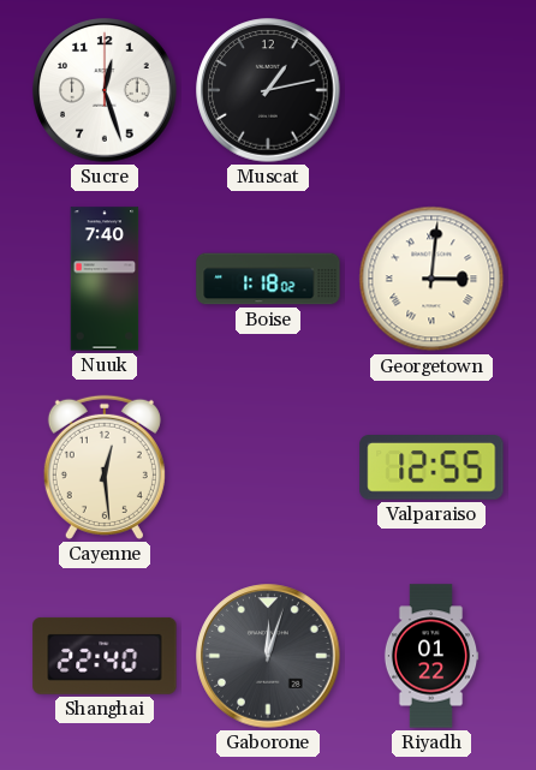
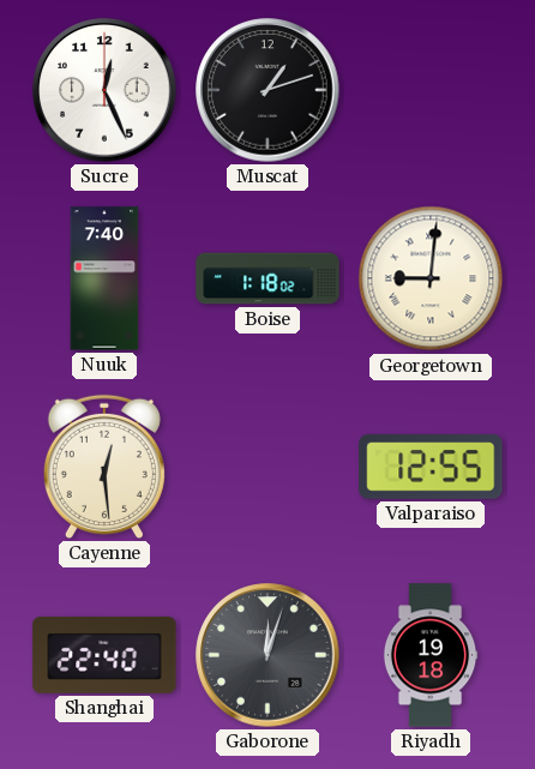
Sucre: 12:27 -> 12:26
Muscat: 1:13 -> 1:12
Georgetown: 3:01 -> 9:01
Riyadh: 01:22 -> 19:18
